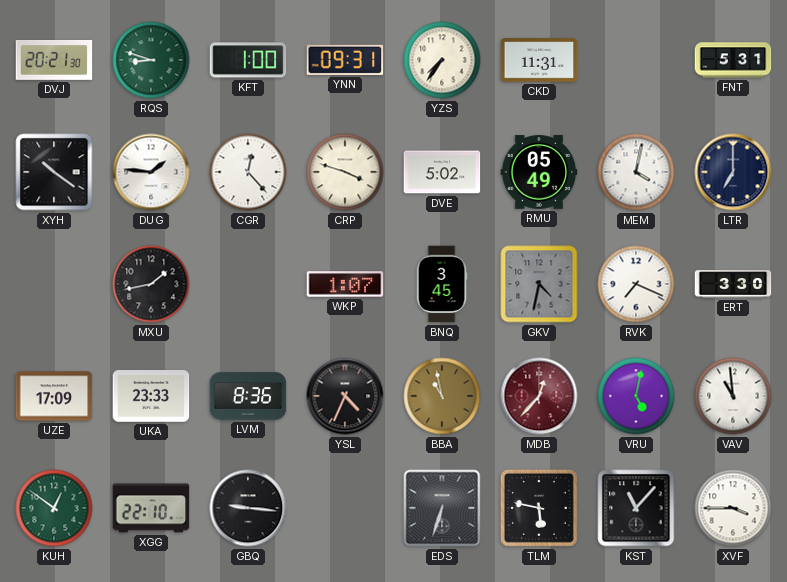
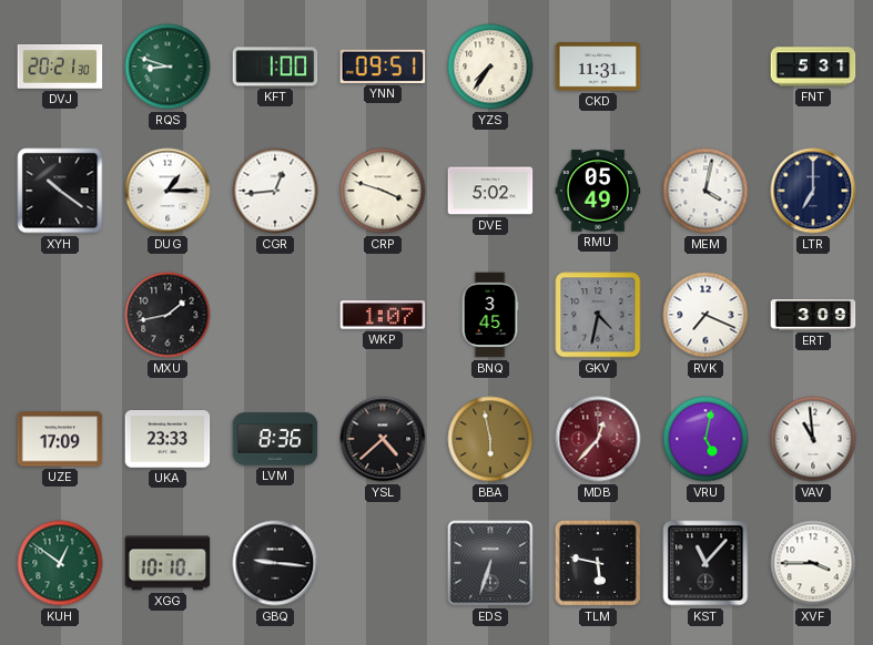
YNN: 09:31 -> 09:51
DUG: 1:46 -> 1:15
CGR: 12:23 -> 12:44
ERT: 3:30 -> 3:09
YSL: 4:34 -> 4:38
BBA: 10:58 -> 5:58
XGG: 22:10 -> 10:10
